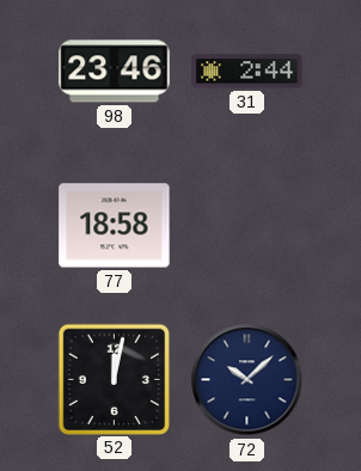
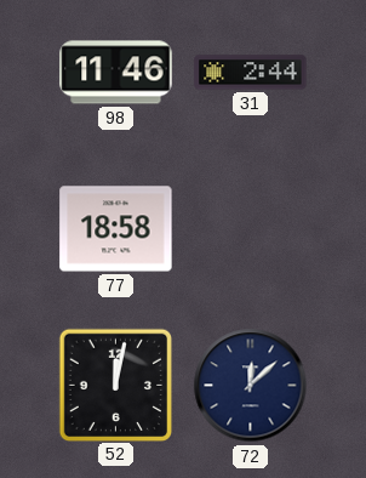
98: 23:46 -> 11:46
72: 10:08 -> 12:08
